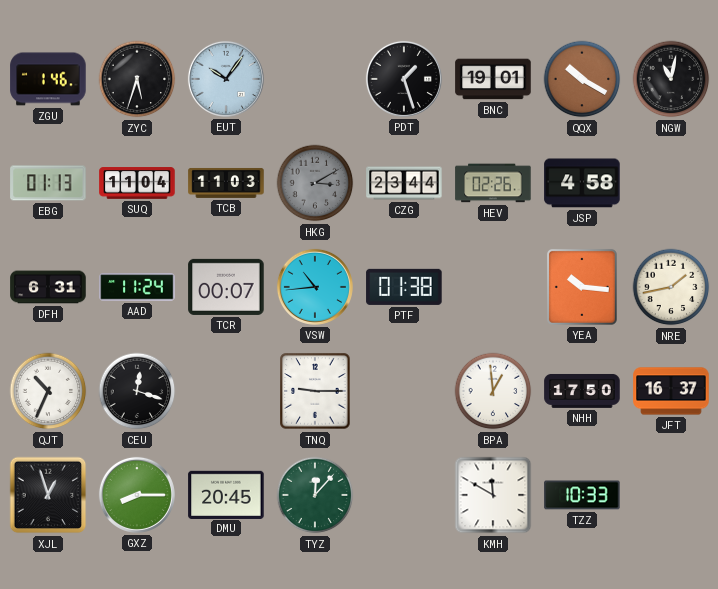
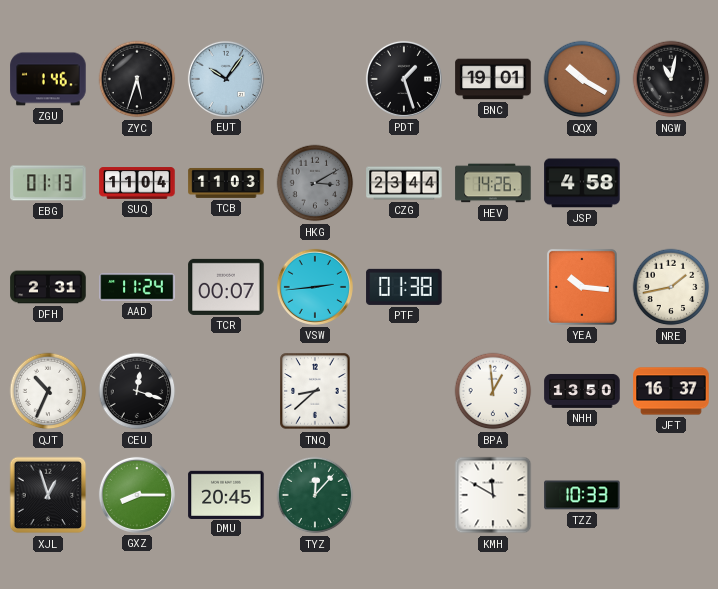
HEV: 02:26 -> 14:26
DFH: 6:31 -> 2:31
VSW: 10:44 -> 2:44
TNQ: 9:15 -> 8:38
NHH: 17:50 -> 13:50
